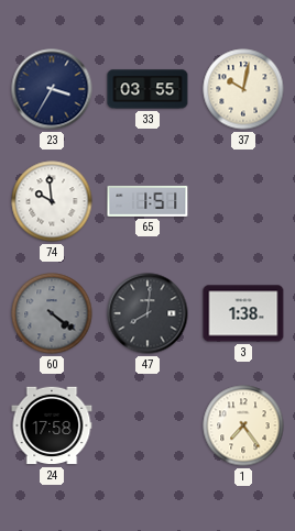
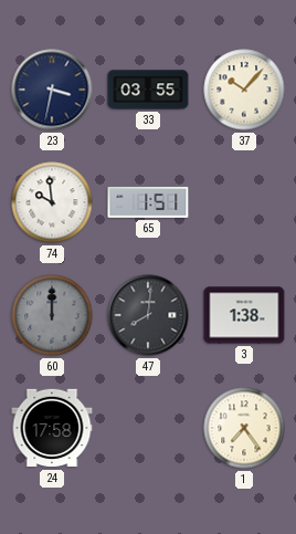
23: 3:35 -> 3:32
37: 10:02 -> 10:07
60: 4:21 -> 12:00
